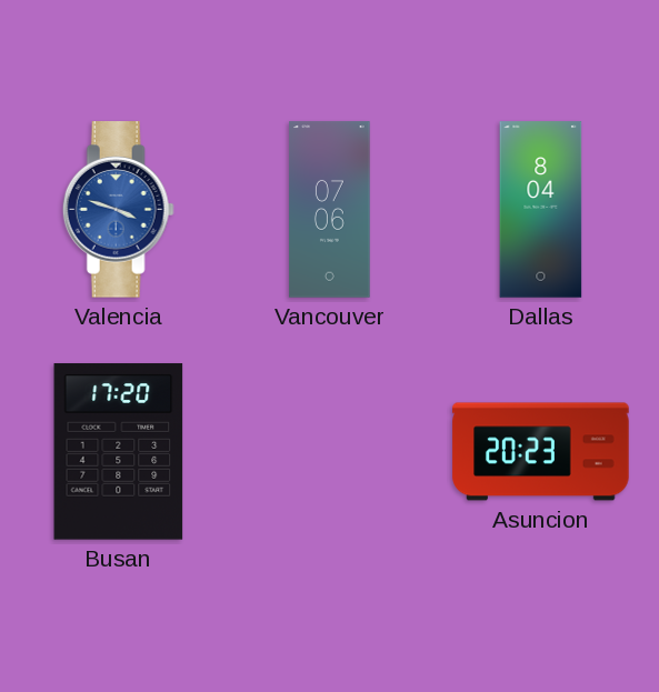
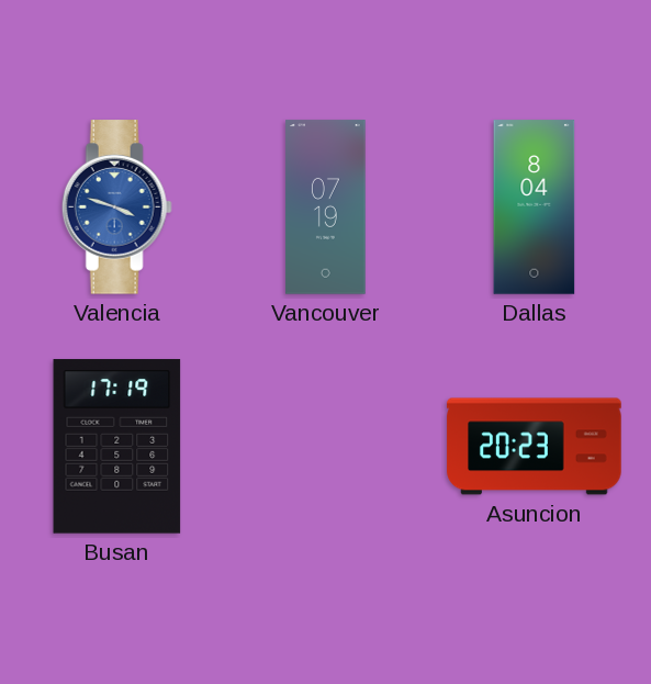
Vancouver: 07:06 -> 07:19
Busan: 17:20 -> 17:19
